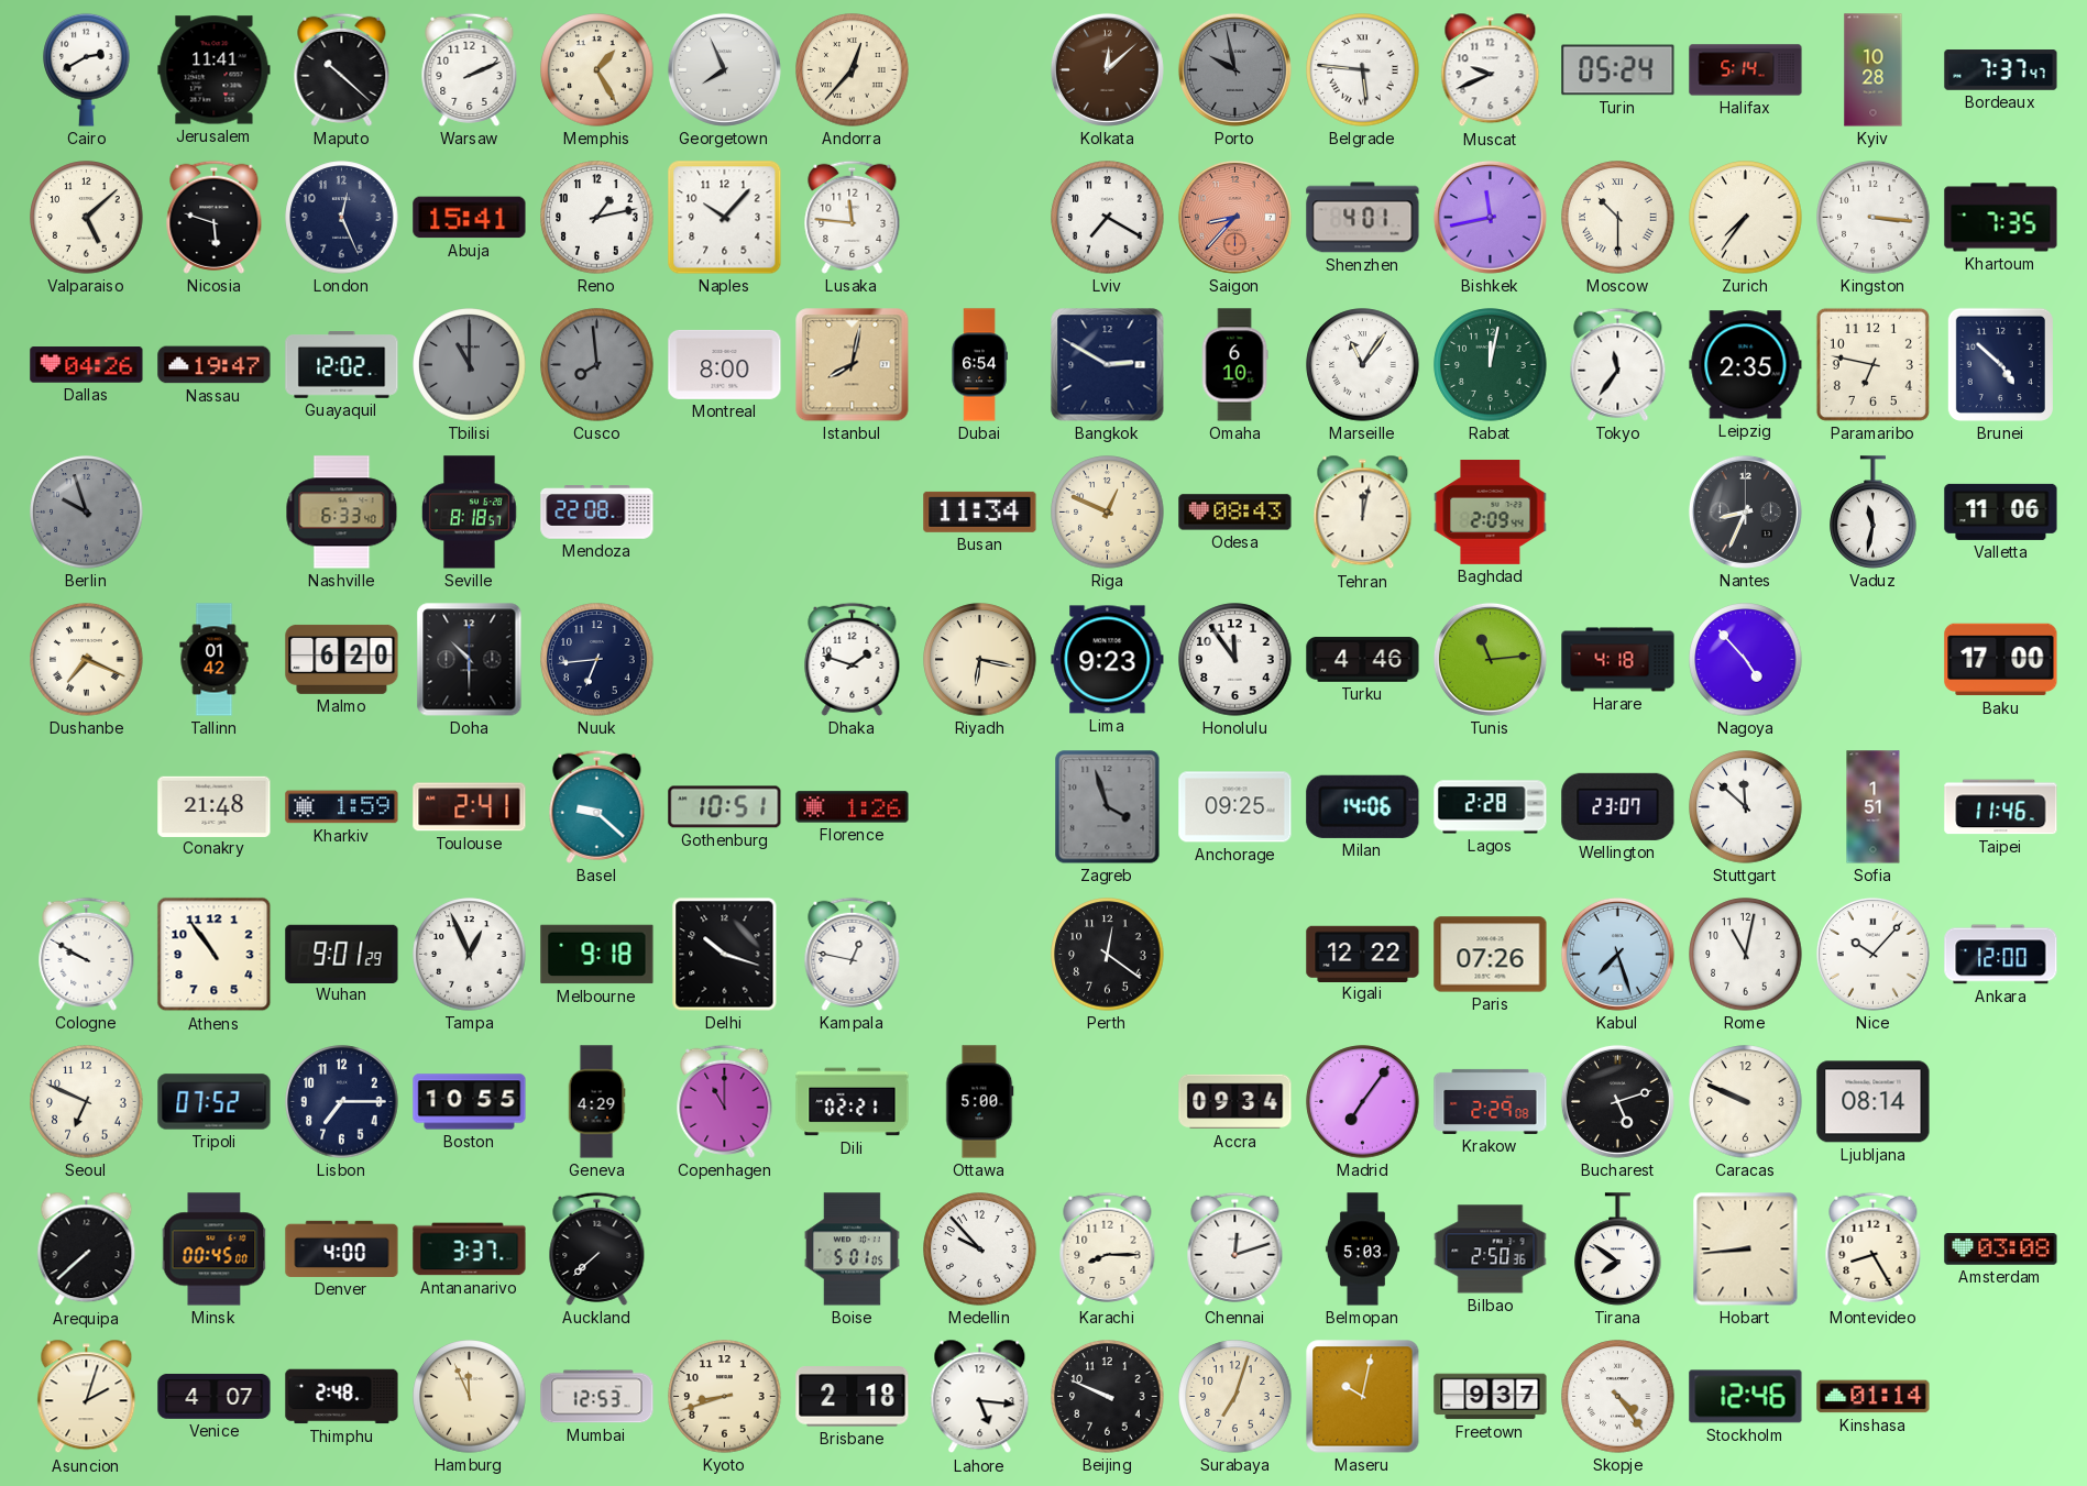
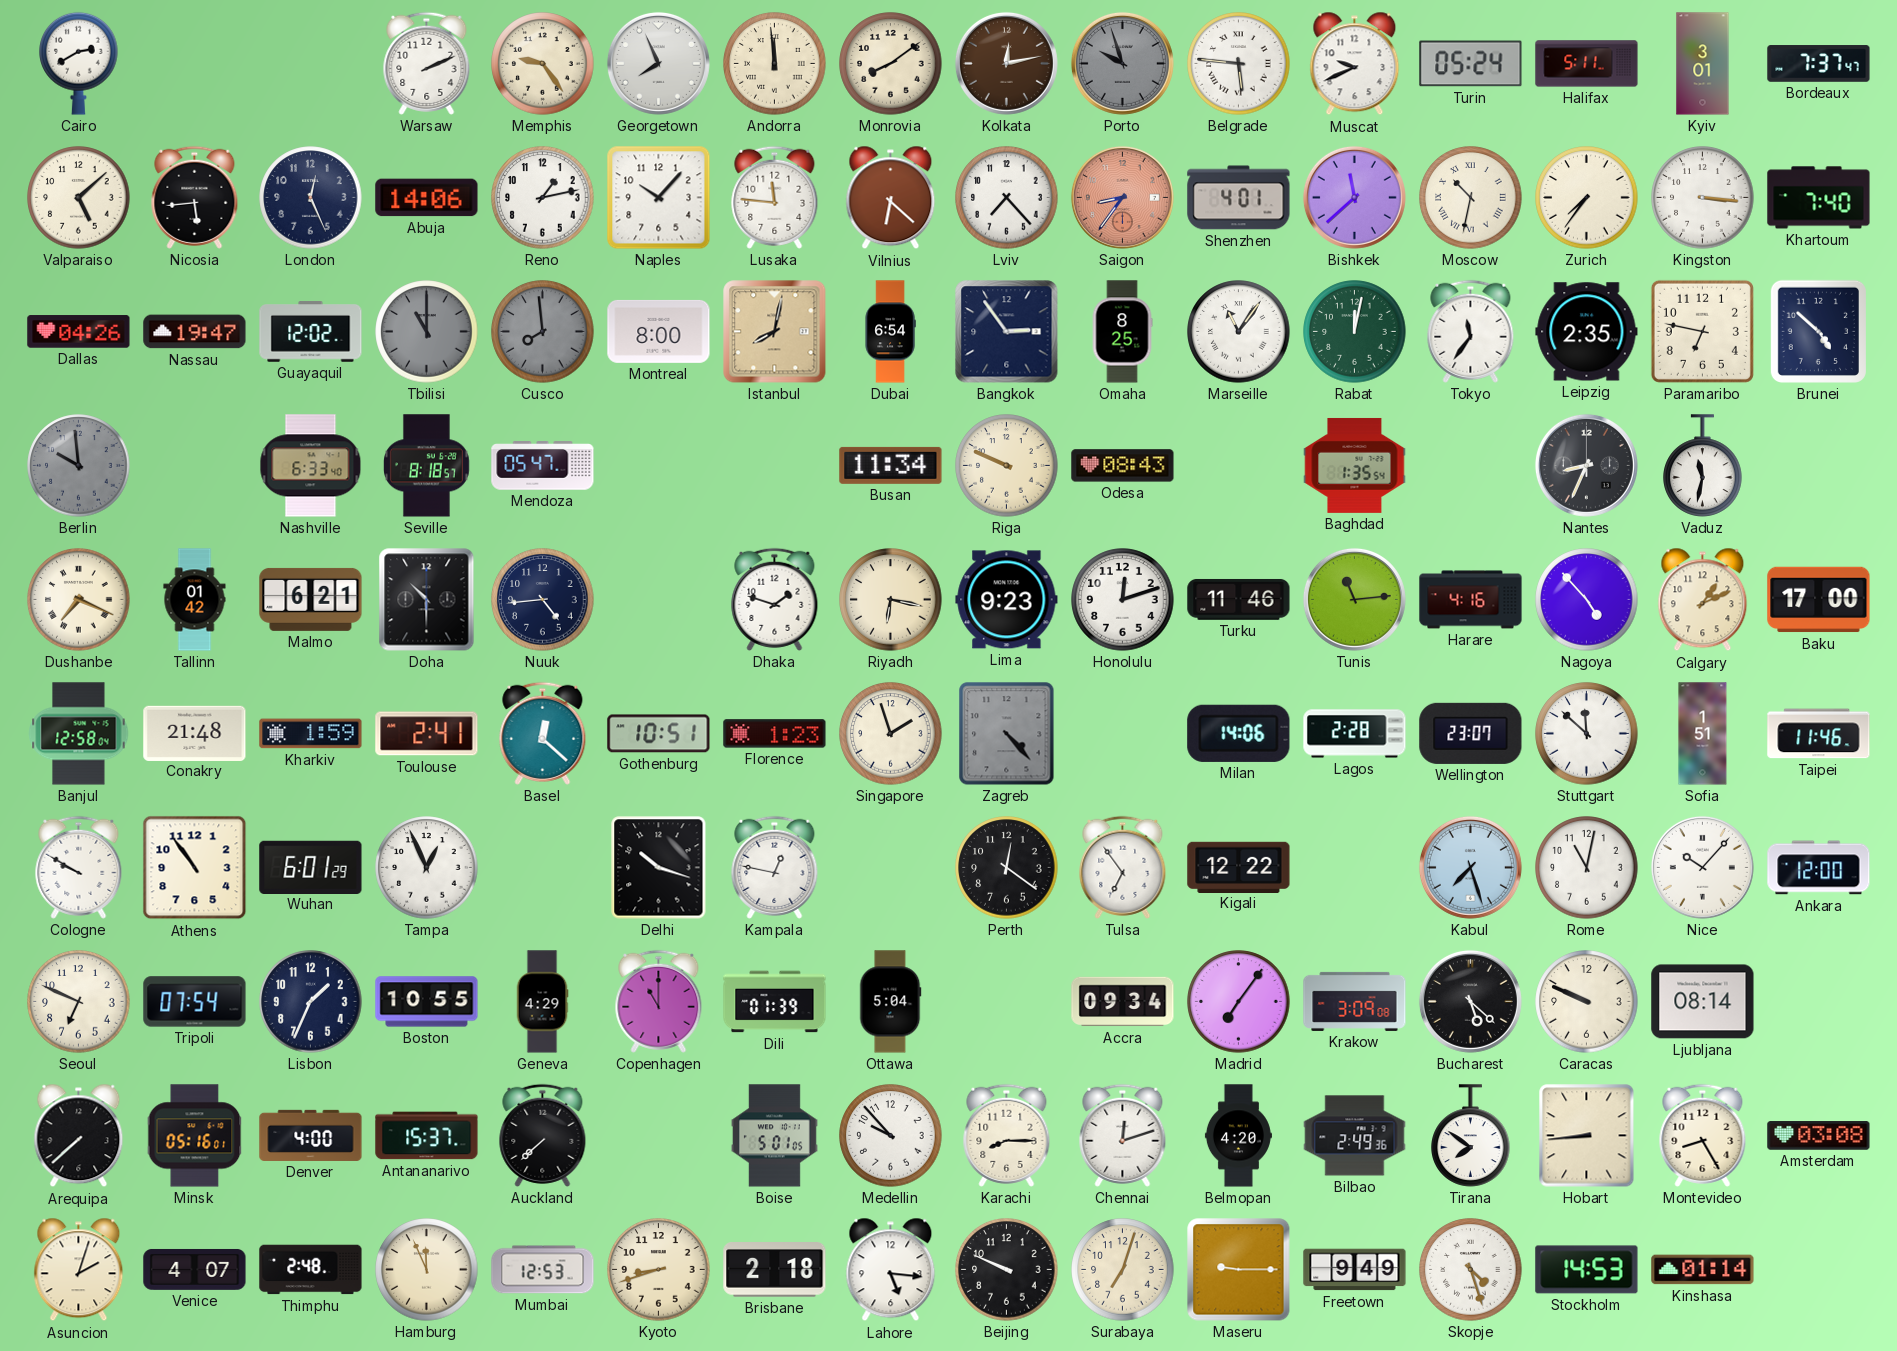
Jerusalem: 11:41 -> none
Maputo: 10:22 -> none
Memphis: 1:25 -> 9:24
Andorra: 12:37 -> 11:59
Monrovia: none -> 8:09
Kolkata: 12:08 -> 12:13
Porto: 9:58 -> 9:57
Halifax: 5:14 -> 5:11
Kyiv: 10:28 -> 3:01
Nicosia: 5:48 -> 5:44
Abuja: 15:41 -> 14:06
Vilnius: none -> 6:22
Lviv: 7:20 -> 7:23
Saigon: 8:37 -> 8:36
Bishkek: 11:43 -> 11:38
Moscow: 10:30 -> 10:32
Khartoum: 7:35 -> 7:40
Bangkok: 2:50 -> 2:54
Omaha: 6:10 -> 8:25
Berlin: 9:57 -> 9:59
Mendoza: 22:08 -> 05:47
Riga: 12:49 -> 9:49
Tehran: 12:02 -> none
Baghdad: 2:09 -> 1:35
Valletta: 11:06 -> none
Malmo: 6:20 -> 6:21
Nuuk: 6:44 -> 4:44
Honolulu: 11:54 -> 12:12
Turku: 4:46 -> 11:46
Harare: 4:18 -> 4:16
Calgary: none -> 1:11
Banjul: none -> 12:58
Basel: 9:22 -> 12:22
Florence: 1:26 -> 1:23
Singapore: none -> 1:57
Zagreb: 3:57 -> 4:23
Anchorage: 09:25 -> none
Wuhan: 9:01 -> 6:01
Melbourne: 9:18 -> none
Tulsa: none -> 6:54
Paris: 07:26 -> none
Tripoli: 07:52 -> 07:54
Lisbon: 7:15 -> 1:34
Dili: 02:21 -> 01:39
Ottawa: 5:00 -> 5:04
Krakow: 2:29 -> 3:09
Bucharest: 5:12 -> 5:22
Minsk: 00:45 -> 05:16
Antananarivo: 3:37 -> 15:37
Belmopan: 5:03 -> 4:20
Bilbao: 2:50 -> 2:49
Maseru: 10:02 -> 9:15
Freetown: 9:37 -> 9:49
Skopje: 4:24 -> 4:27
Stockholm: 12:46 -> 14:53
